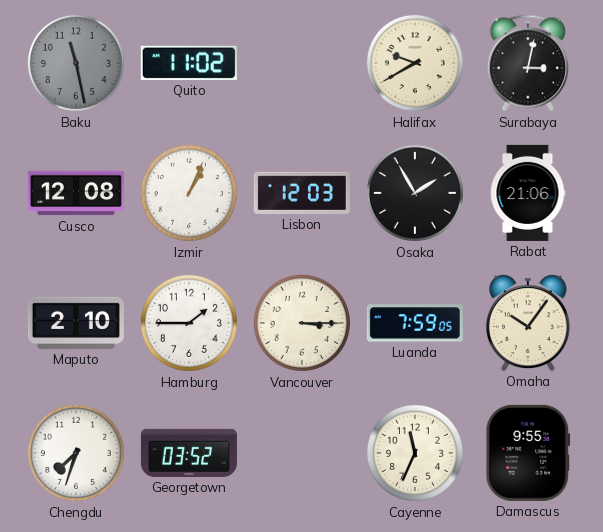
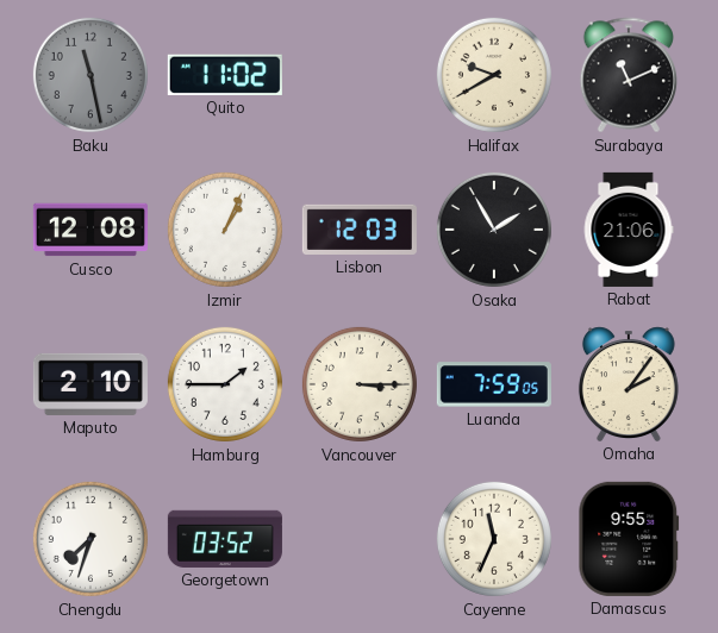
Surabaya: 3:02 -> 11:11
Omaha: 10:06 -> 2:06
